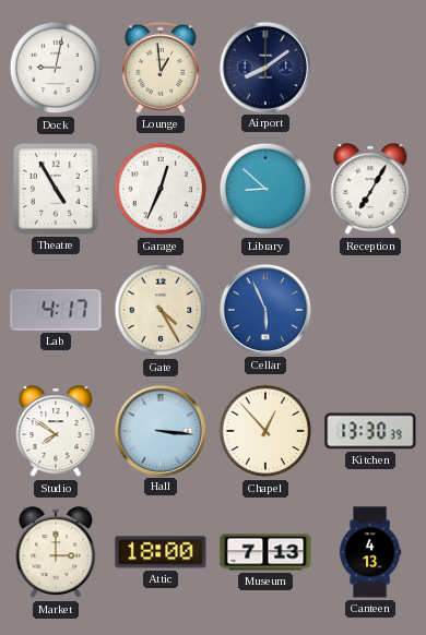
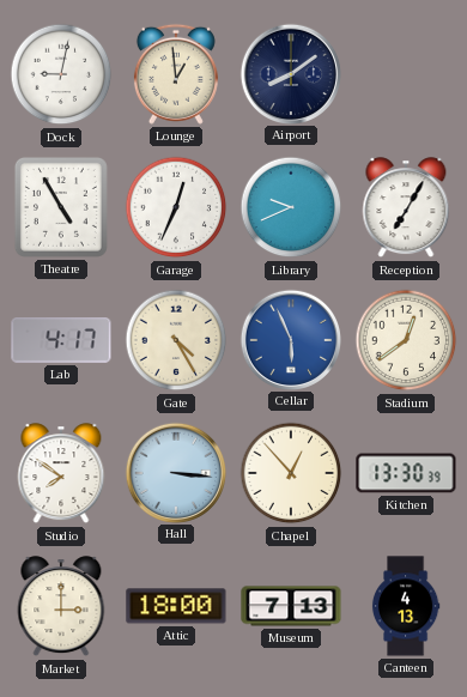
Library: 8:52 -> 9:41
Stadium: none -> 12:39
